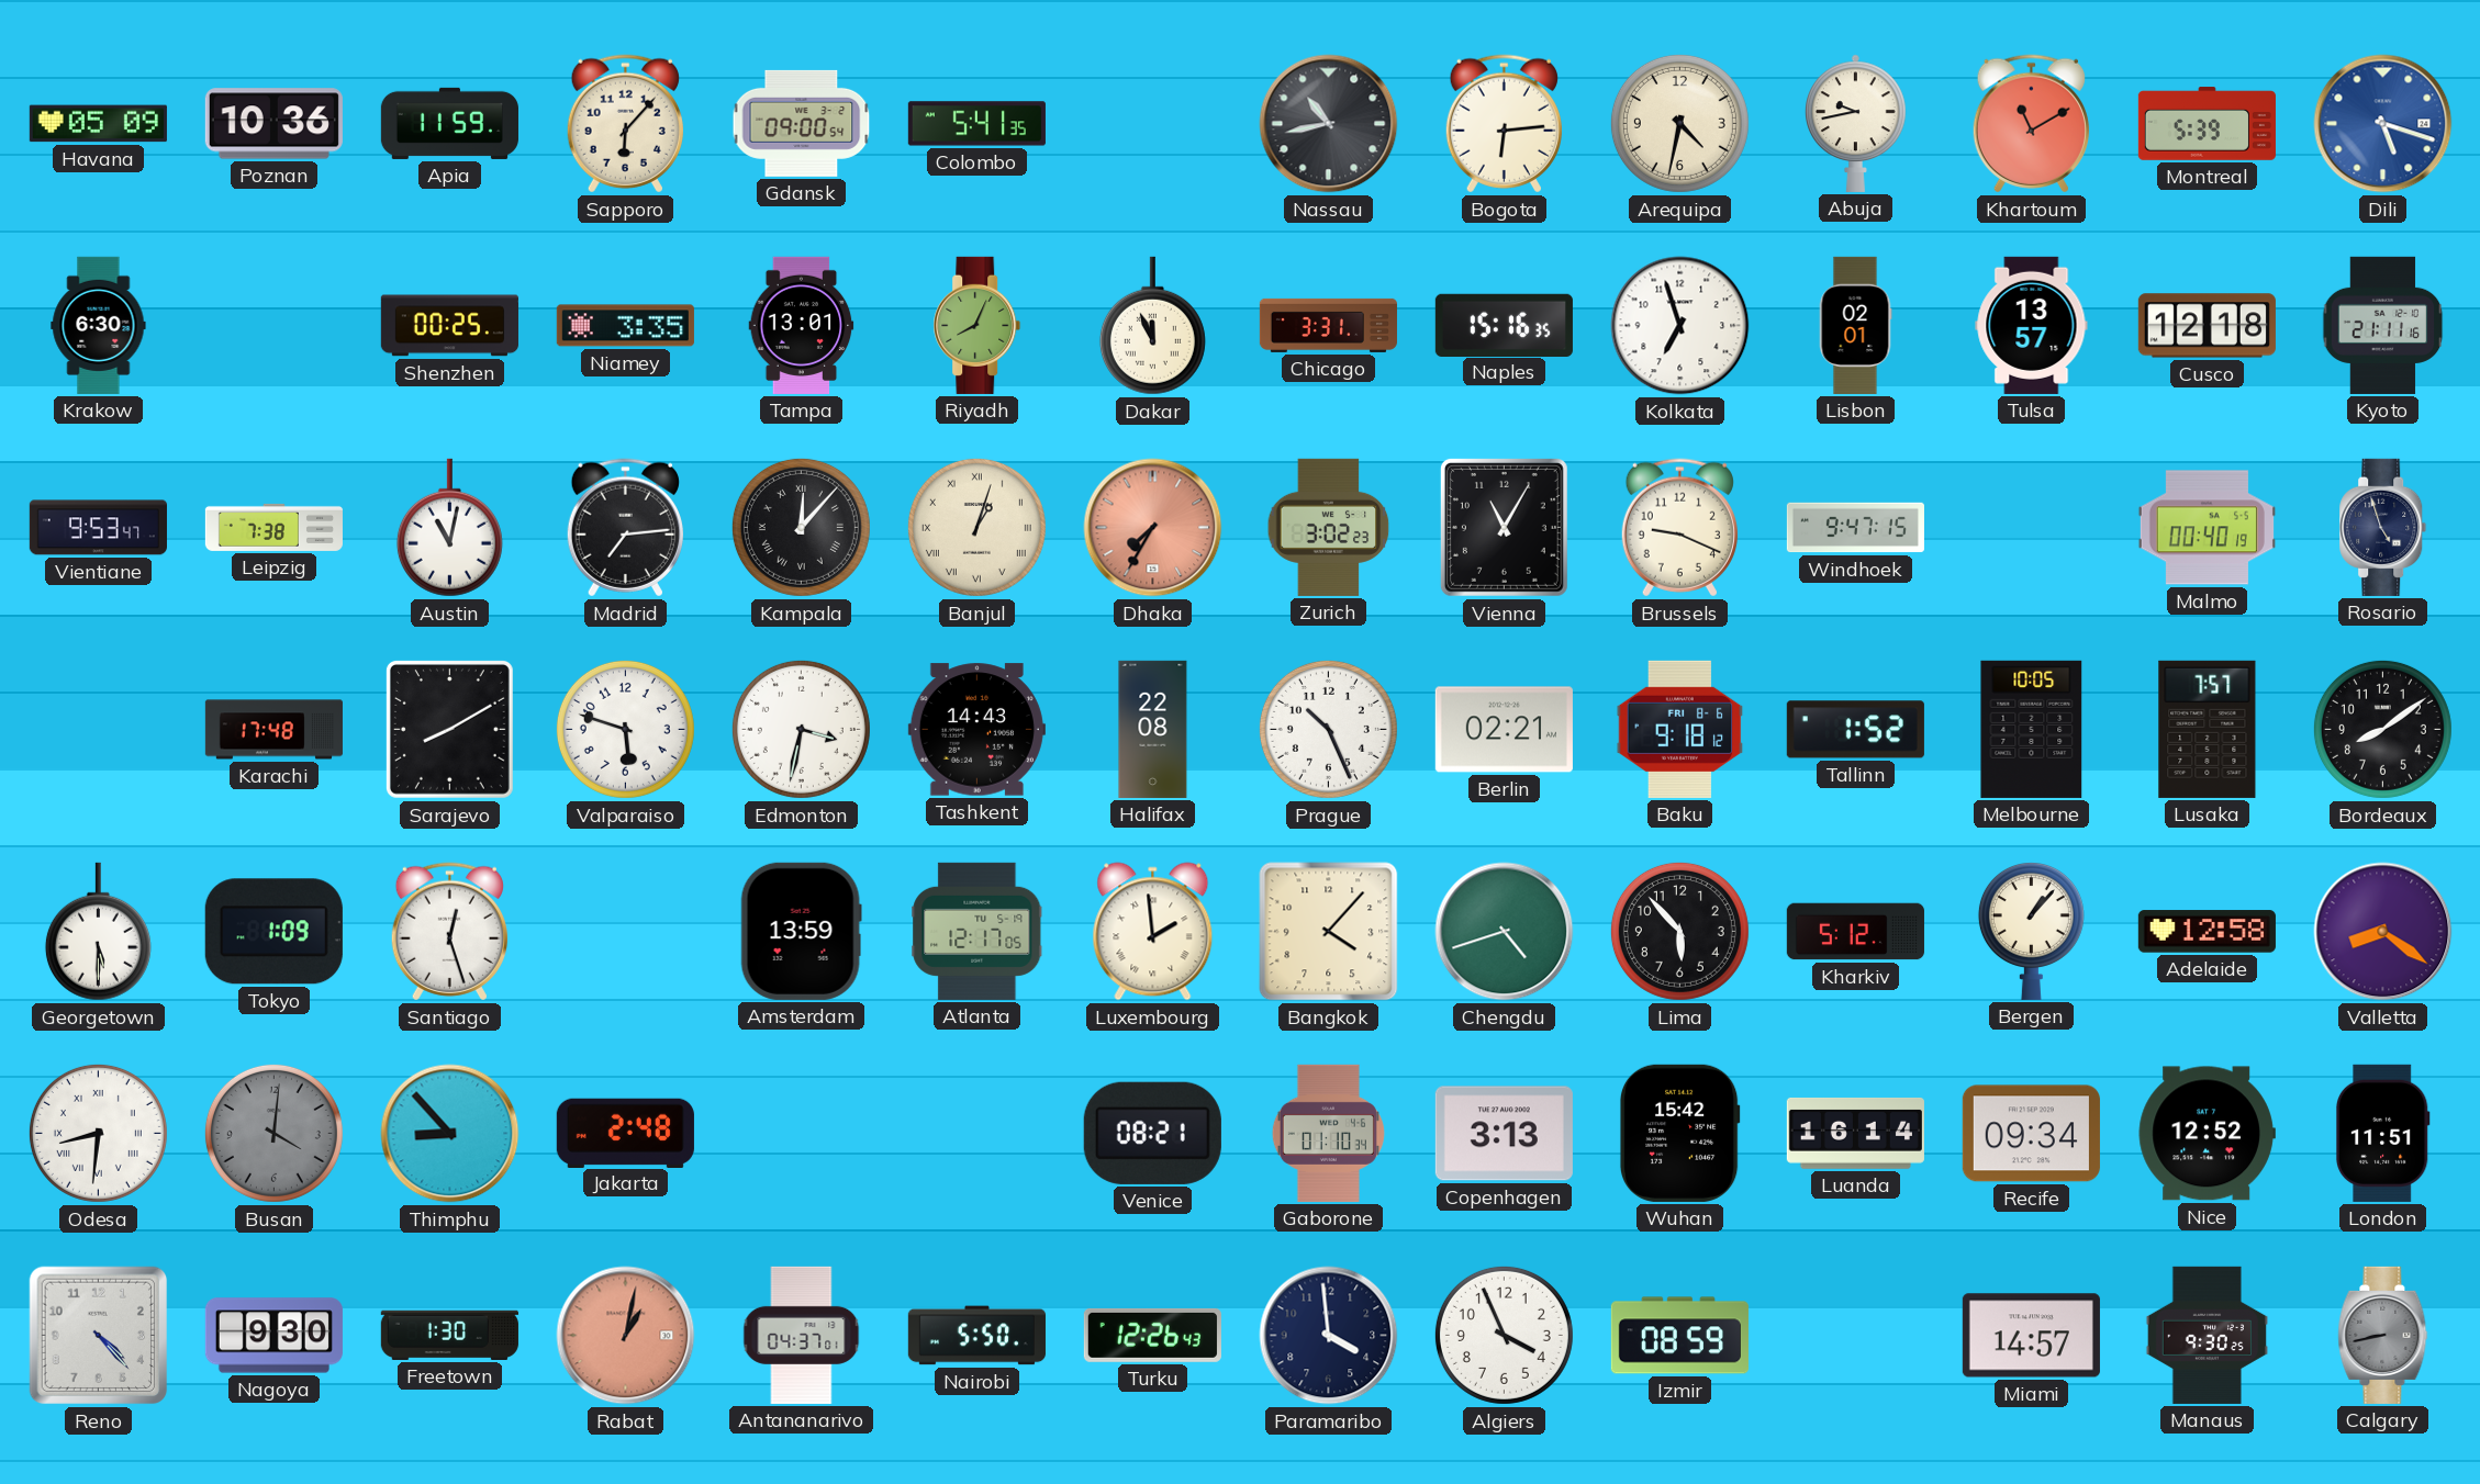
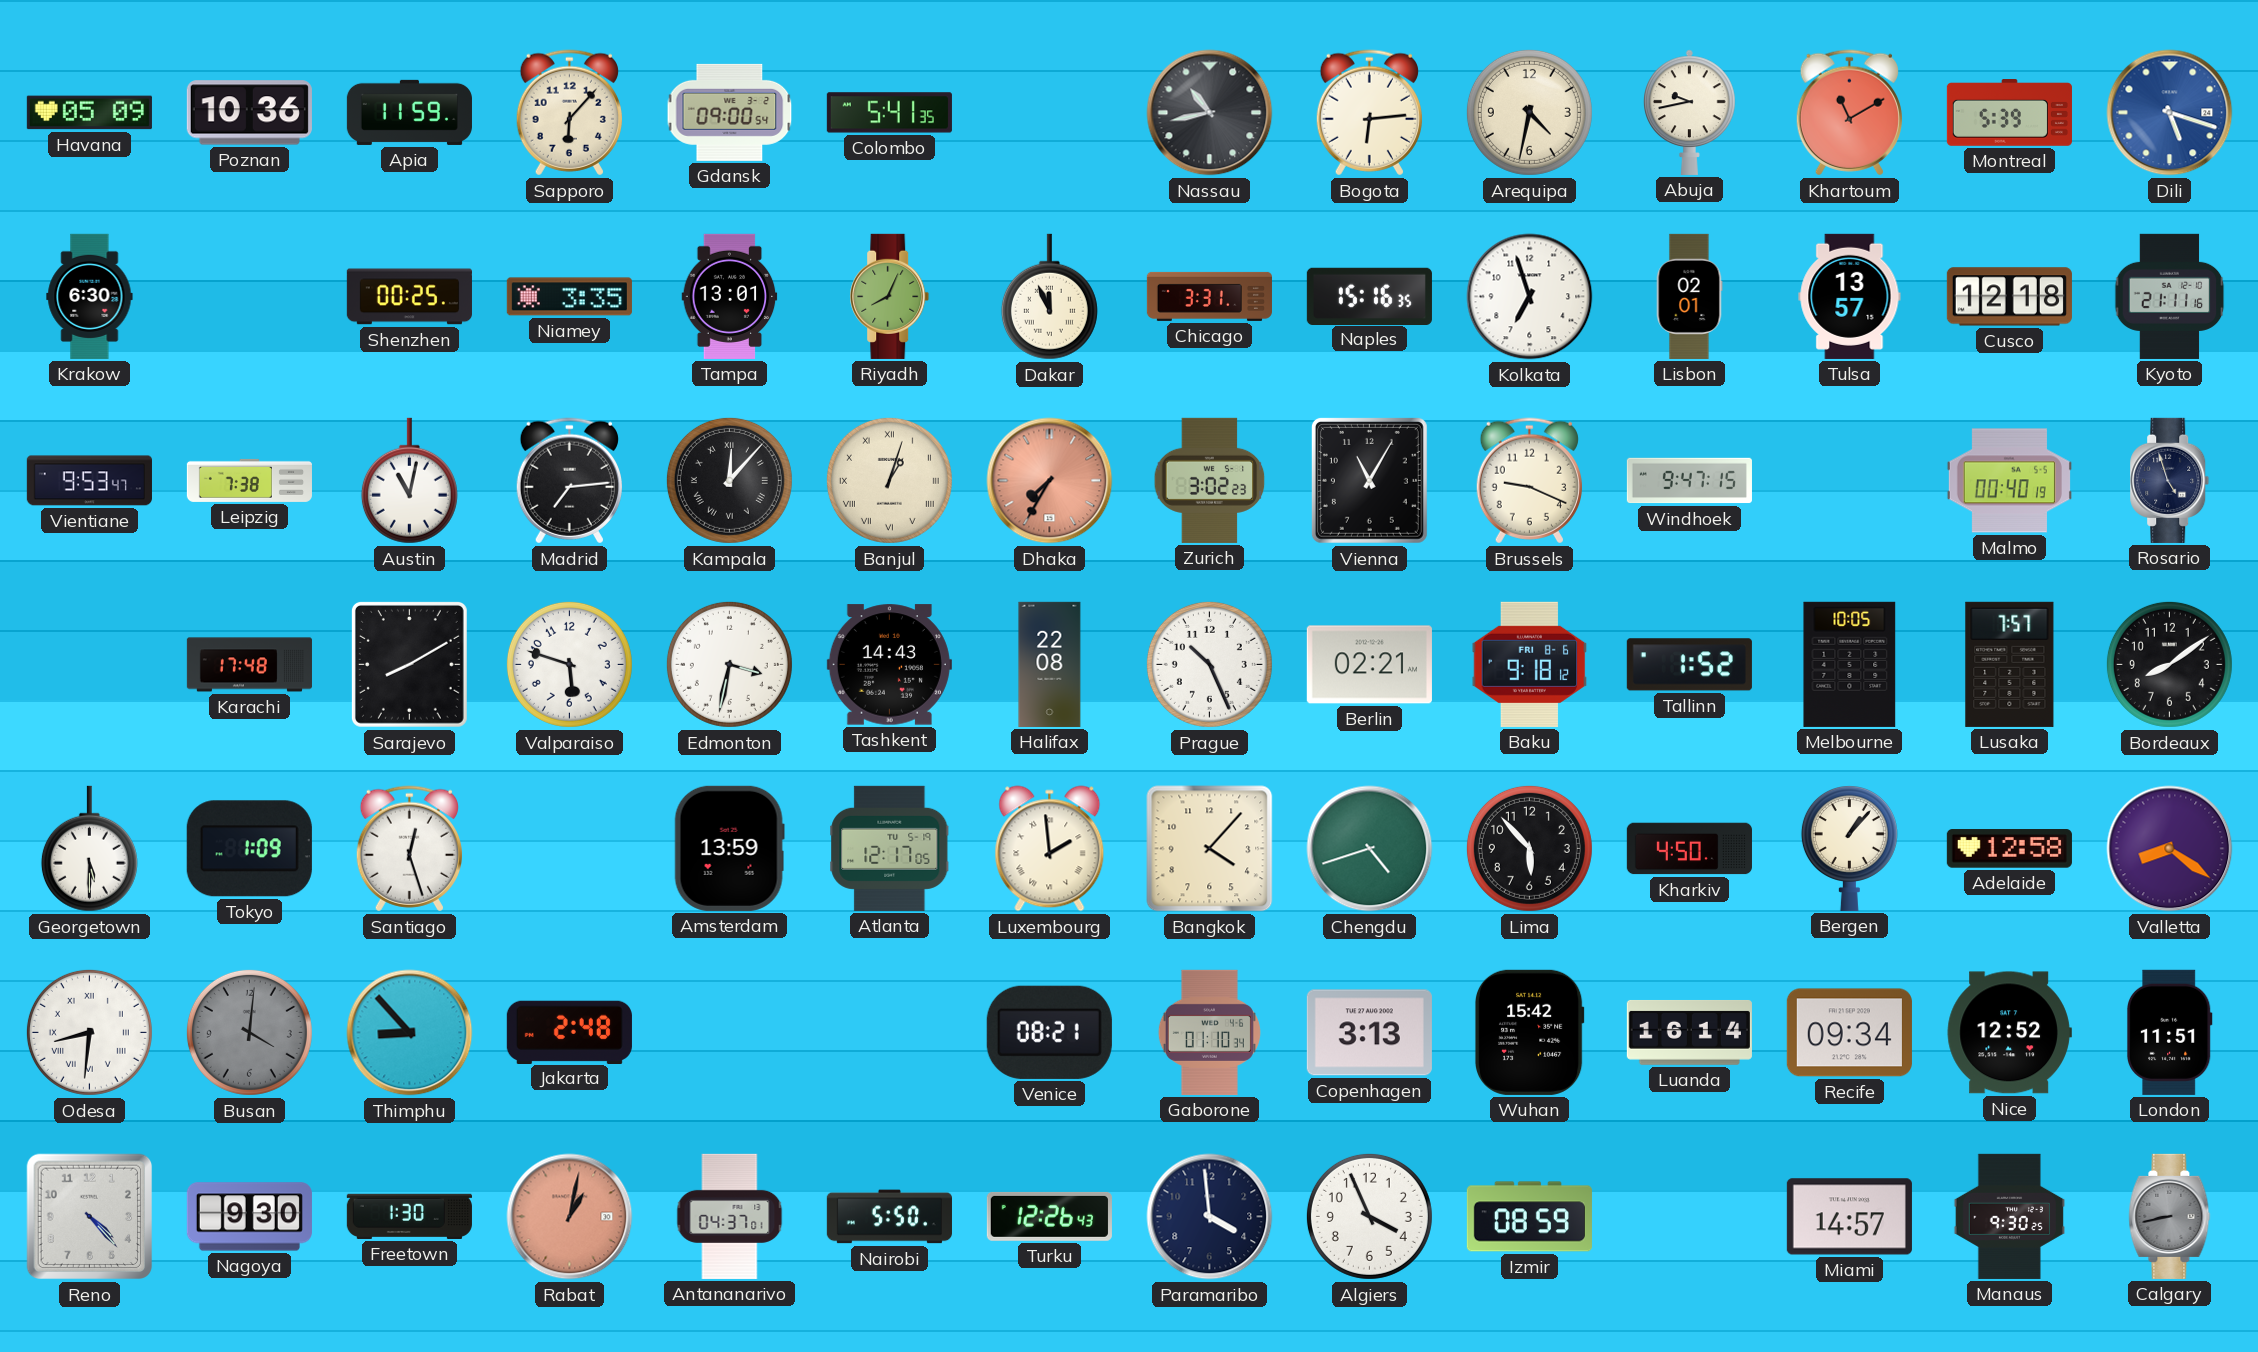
Kharkiv: 5:12 -> 4:50
